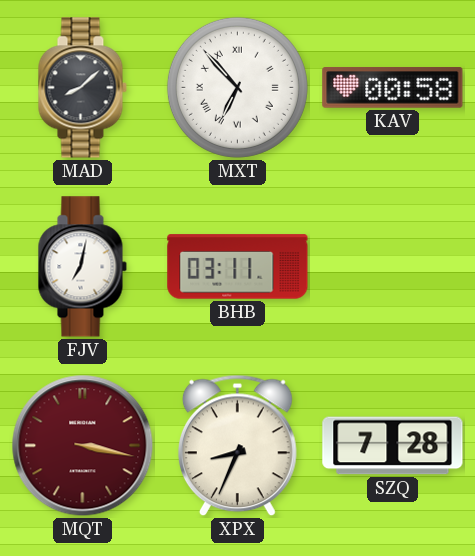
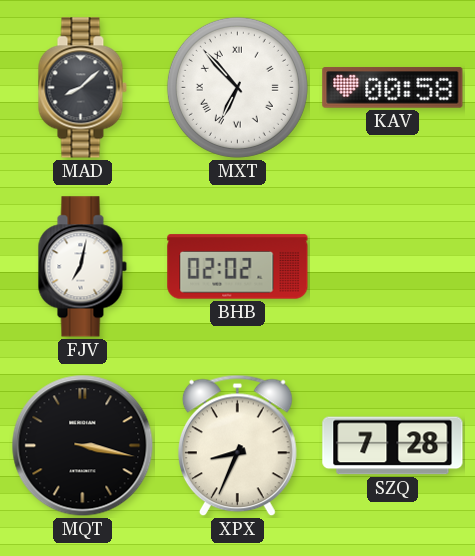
BHB: 03:11 -> 02:02
MQT dial: burgundy -> black
